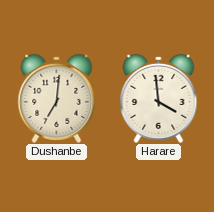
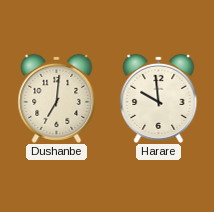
Harare: 3:59 -> 9:59
